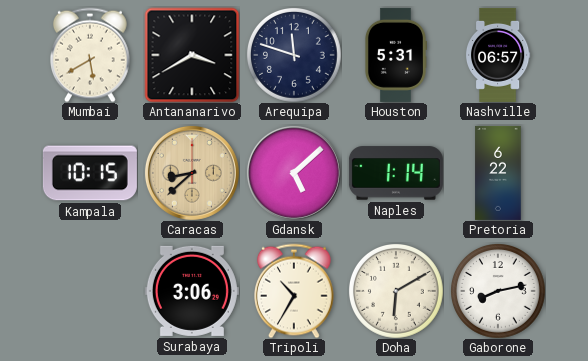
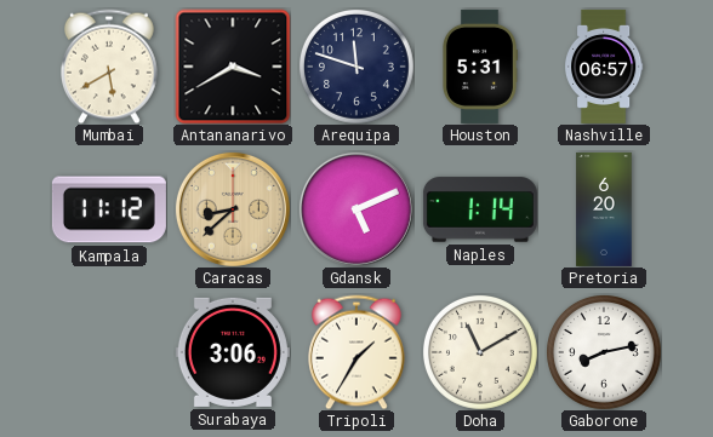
Kampala: 10:15 -> 11:12
Gdansk: 5:08 -> 5:11
Pretoria: 6:22 -> 6:20
Tripoli: 10:35 -> 1:35
Doha: 6:10 -> 11:10
